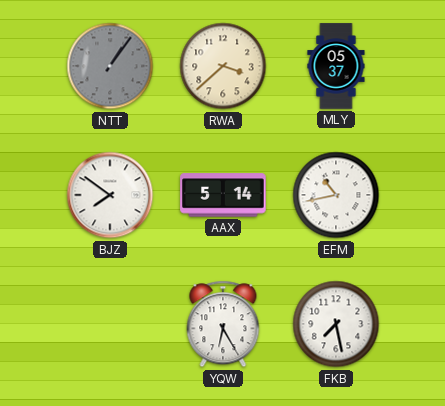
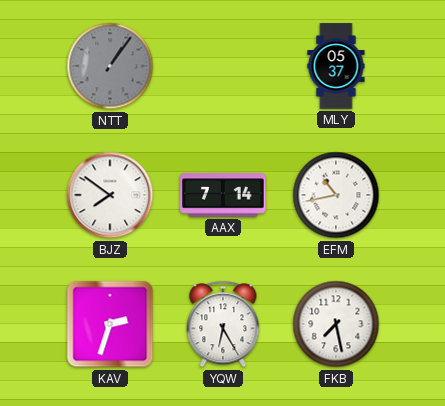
RWA: 3:38 -> none
AAX: 5:14 -> 7:14
KAV: none -> 2:33
